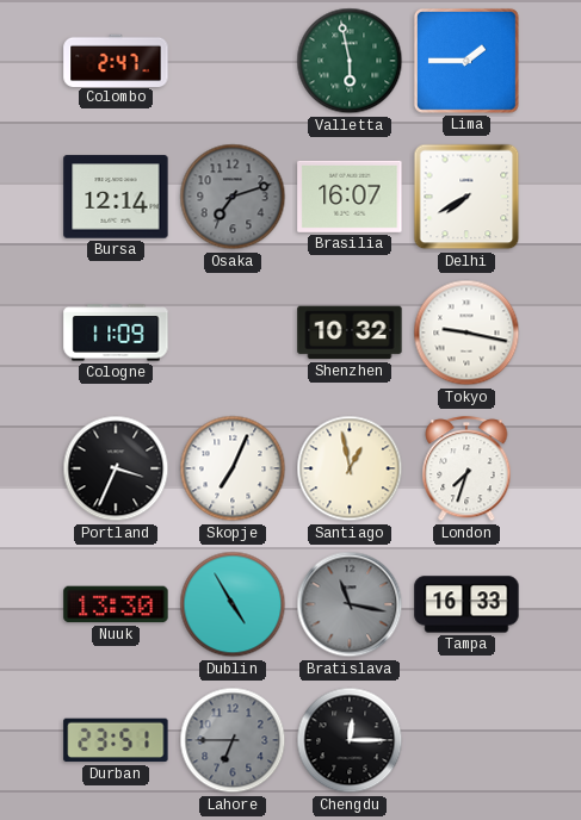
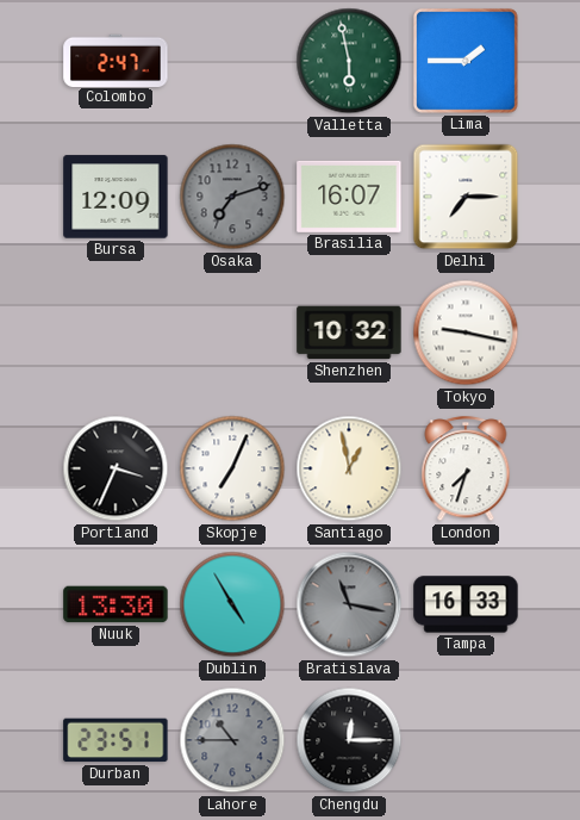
Bursa: 12:14 -> 12:09
Delhi: 7:40 -> 7:15
Cologne: 11:09 -> none
Lahore: 6:45 -> 10:45
